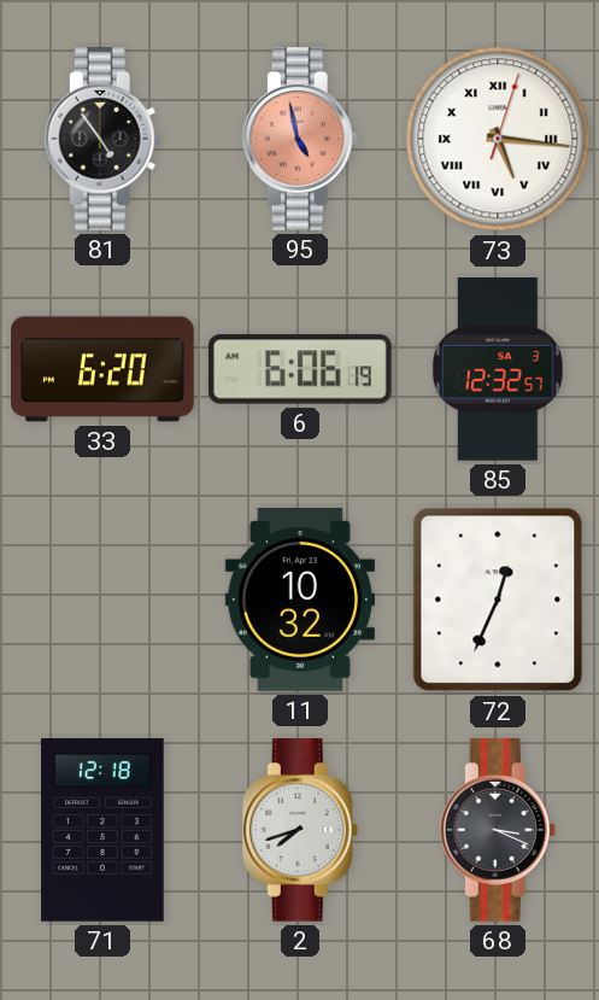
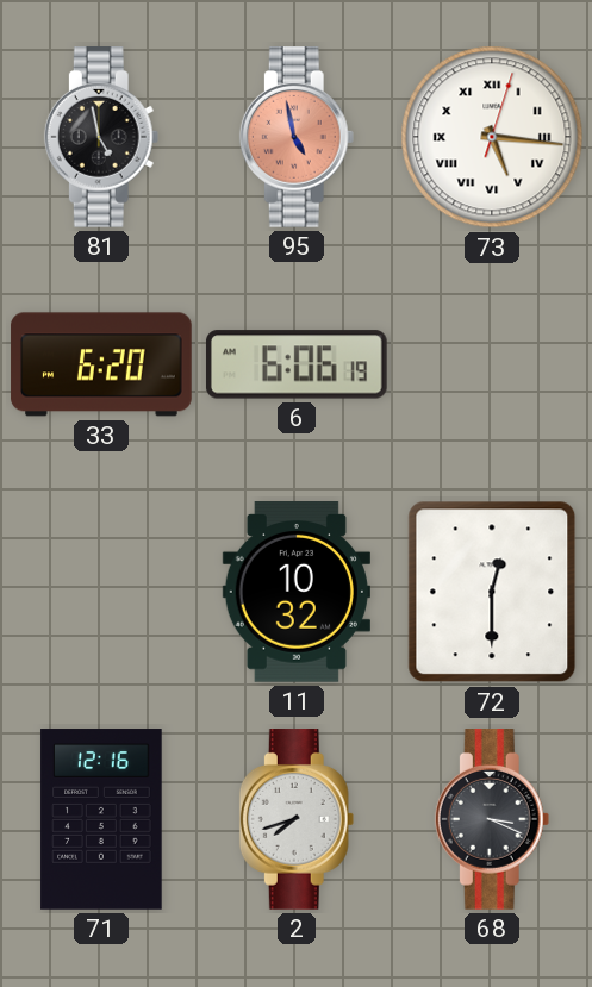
81: 4:54 -> 4:58
85: 12:32 -> none
72: 12:34 -> 12:30
71: 12:18 -> 12:16
